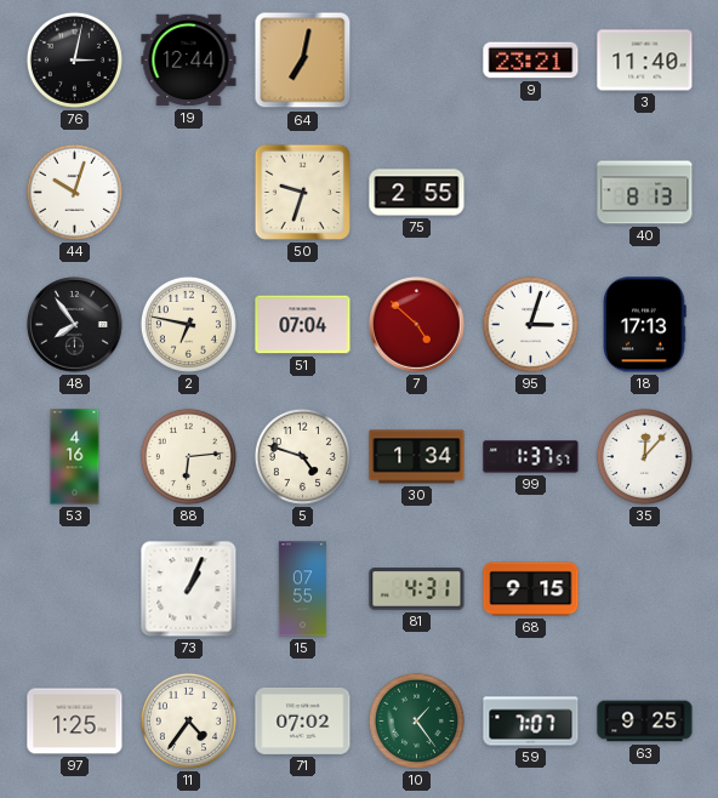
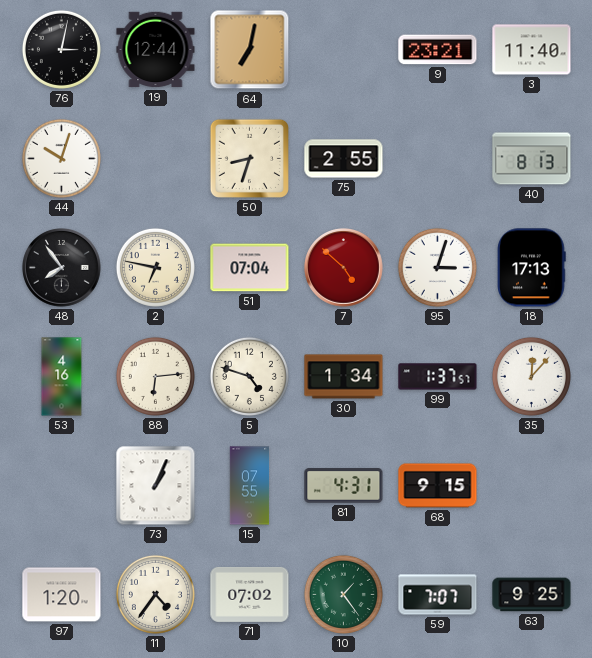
50: 9:33 -> 8:33
97: 1:25 -> 1:20
